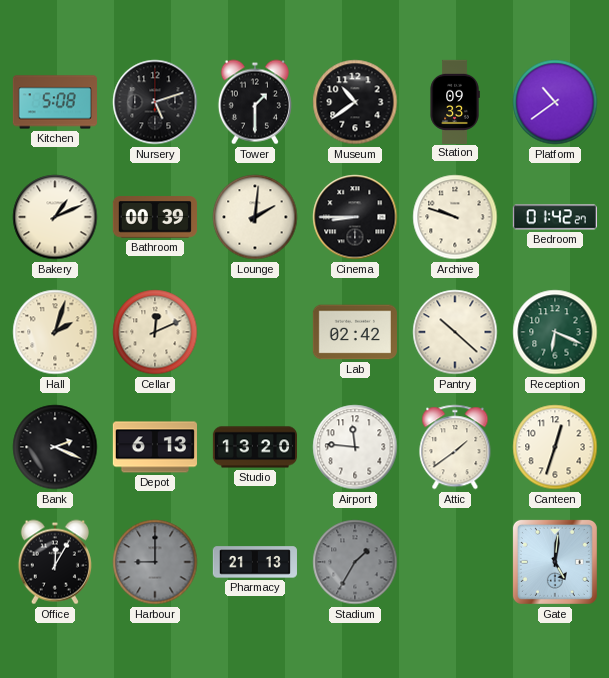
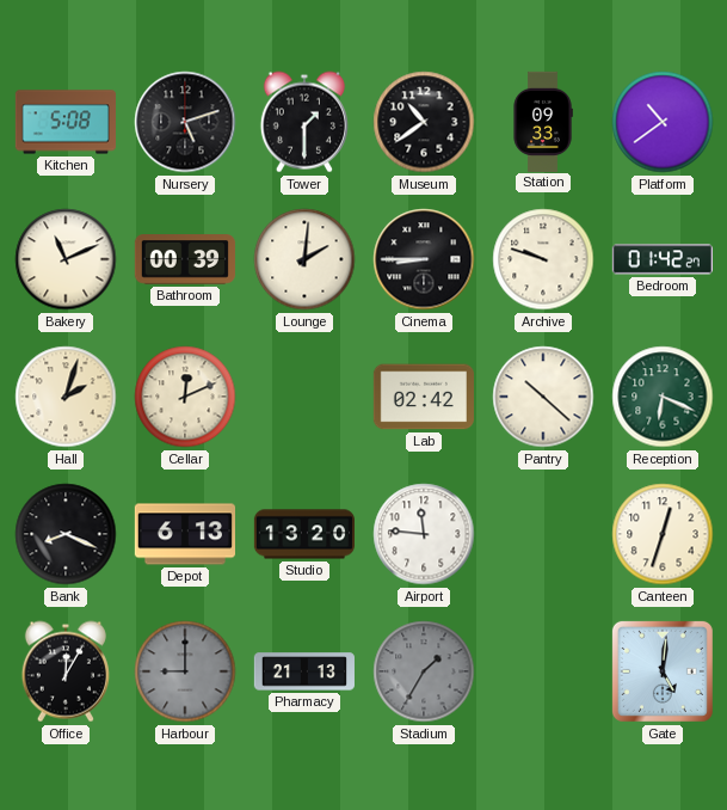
Bakery: 1:11 -> 11:11
Bank: 2:19 -> 8:19
Attic: 1:39 -> none
